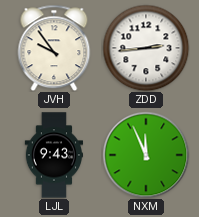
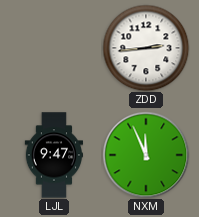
JVH: 9:54 -> none
LJL: 9:43 -> 9:47
